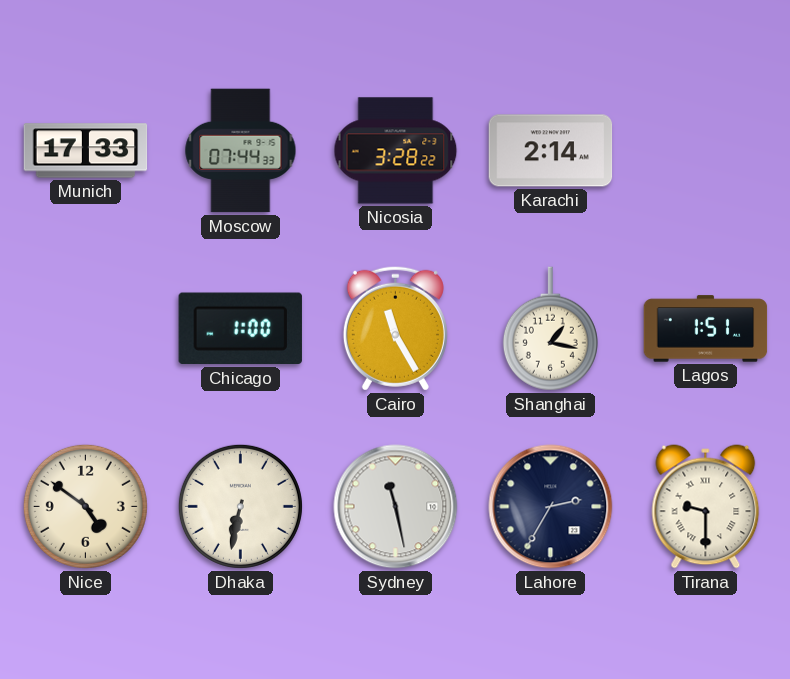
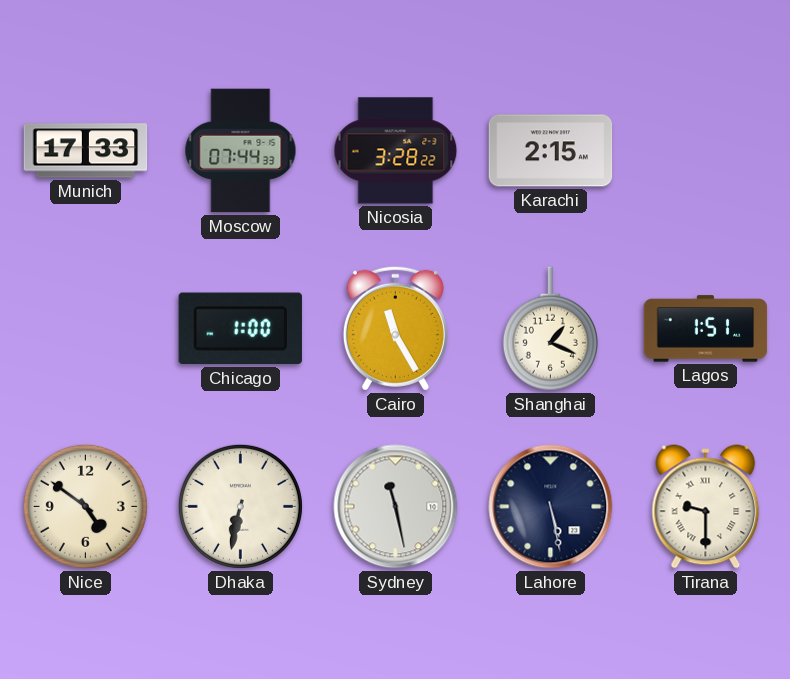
Karachi: 2:14 -> 2:15
Shanghai: 1:17 -> 1:19
Lahore: 2:35 -> 5:28
